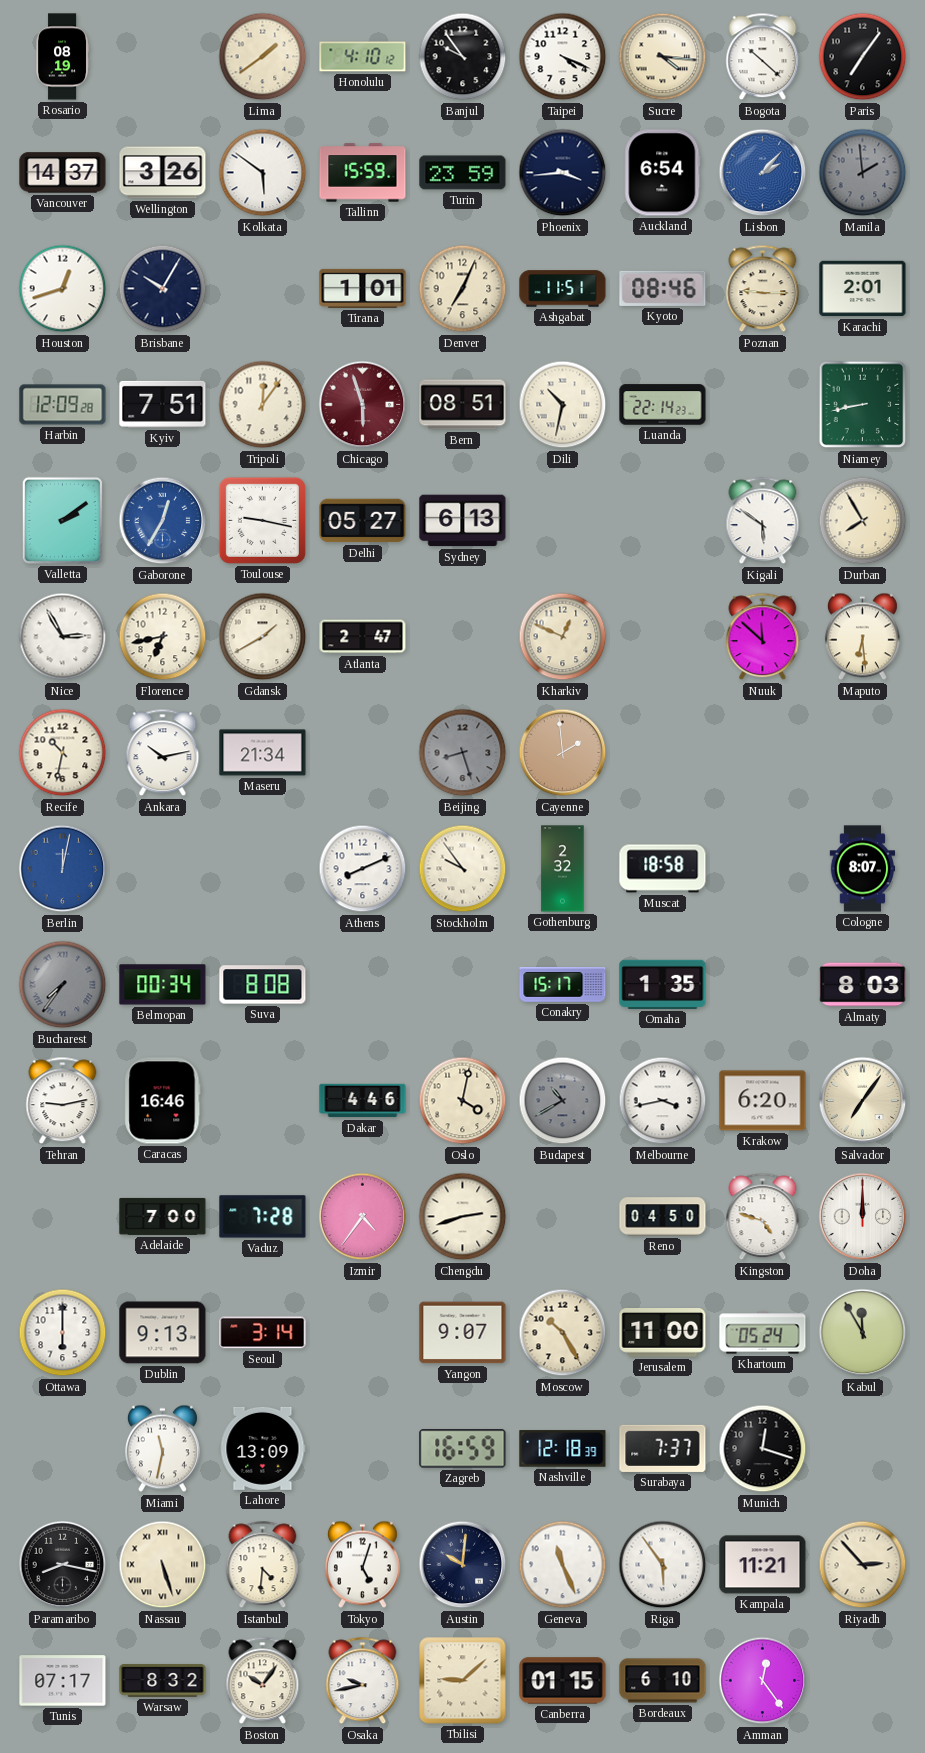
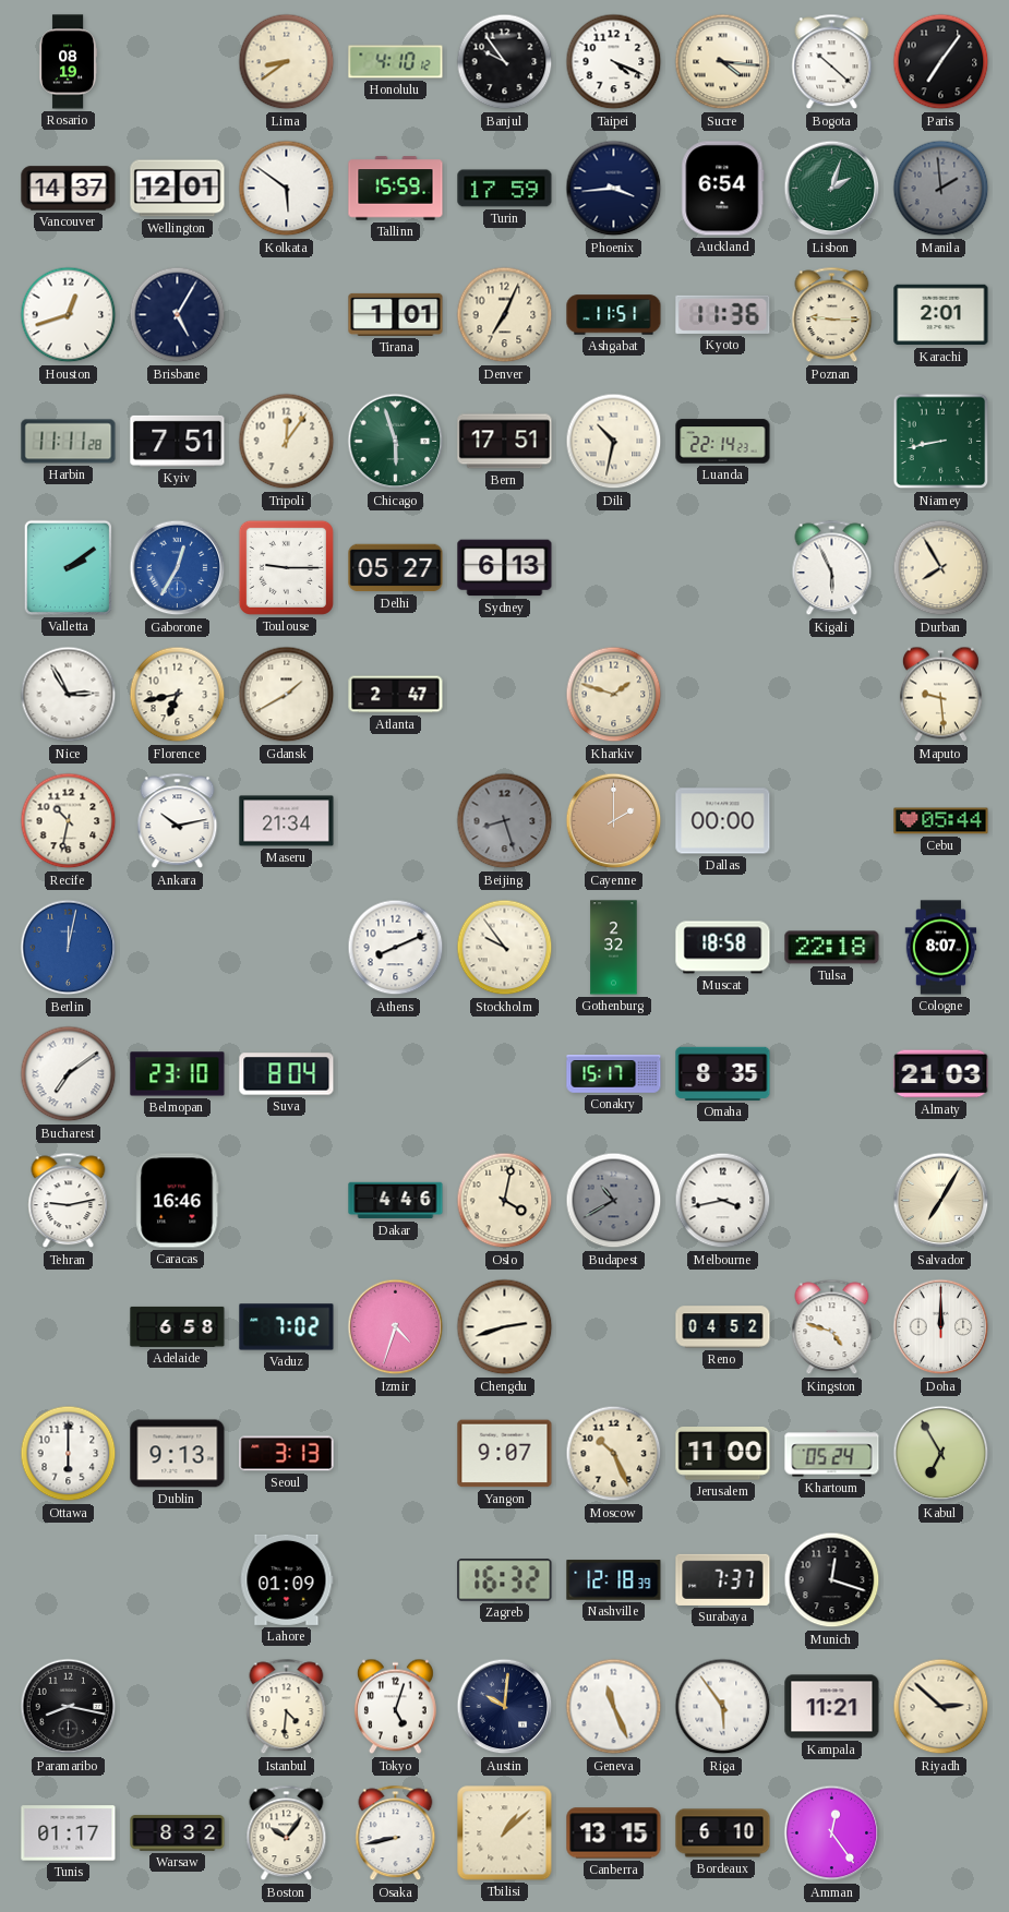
Lima: 1:39 -> 8:39
Wellington: 3:26 -> 12:01
Turin: 23:59 -> 17:59
Lisbon: 2:07 -> 2:03
Lisbon dial: blue -> green
Brisbane: 10:05 -> 5:05
Kyoto: 08:46 -> 11:36
Harbin: 12:09 -> 11:11
Chicago dial: burgundy -> green
Bern: 08:51 -> 17:51
Toulouse: 9:17 -> 9:15
Kigali: 5:51 -> 5:56
Kharkiv: 12:49 -> 1:48
Nuuk: 11:52 -> none
Maputo: 6:29 -> 9:29
Cayenne: 1:59 -> 2:00
Dallas: none -> 00:00
Cebu: none -> 05:44
Tulsa: none -> 22:18
Bucharest: 7:36 -> 7:09
Bucharest dial: grey -> white
Belmopan: 00:34 -> 23:10
Suva: 8:08 -> 8:04
Omaha: 1:35 -> 8:35
Almaty: 8:03 -> 21:03
Krakow: 6:20 -> none
Salvador: 7:06 -> 7:05
Adelaide: 7:00 -> 6:58
Vaduz: 7:28 -> 7:02
Izmir: 4:36 -> 4:33
Reno: 04:50 -> 04:52
Seoul: 3:14 -> 3:13
Moscow: 10:25 -> 10:26
Kabul: 11:55 -> 6:55
Miami: 11:32 -> none
Lahore: 13:09 -> 01:09
Zagreb: 16:59 -> 16:32
Nassau: 5:27 -> none
Riyadh: 2:53 -> 2:52
Tunis: 07:17 -> 01:17
Osaka: 9:43 -> 8:43
Tbilisi: 9:08 -> 1:08
Canberra: 01:15 -> 13:15
